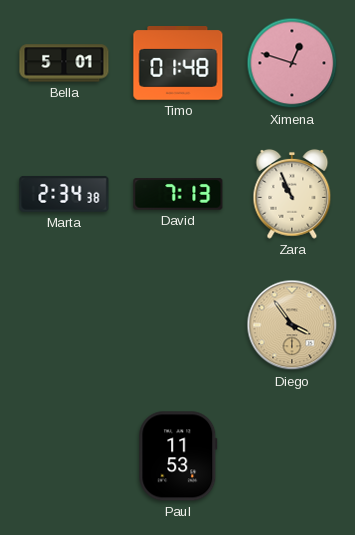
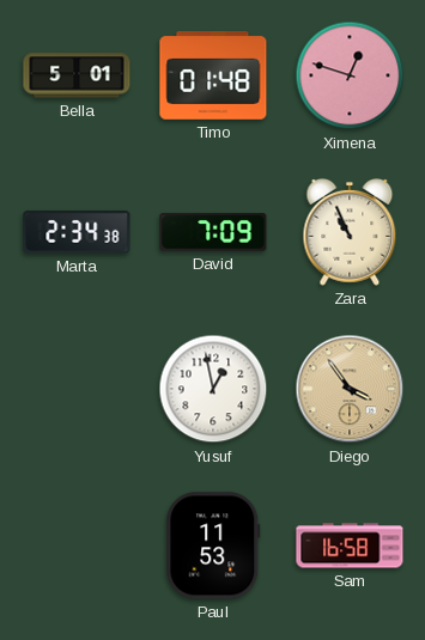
David: 7:13 -> 7:09
Yusuf: none -> 12:58
Sam: none -> 16:58
